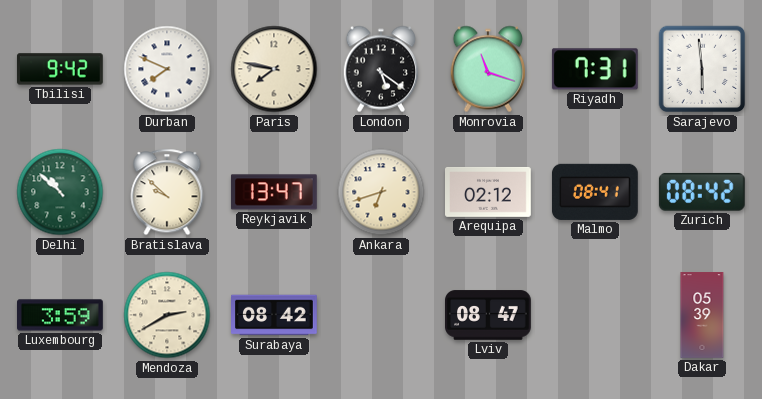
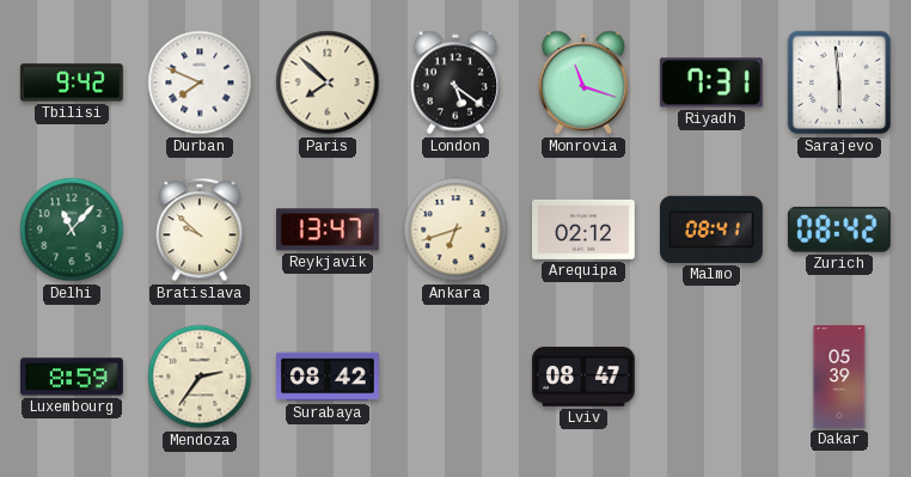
Paris: 7:47 -> 7:52
Delhi: 10:52 -> 11:07
Luxembourg: 3:59 -> 8:59
Mendoza: 2:40 -> 2:36
